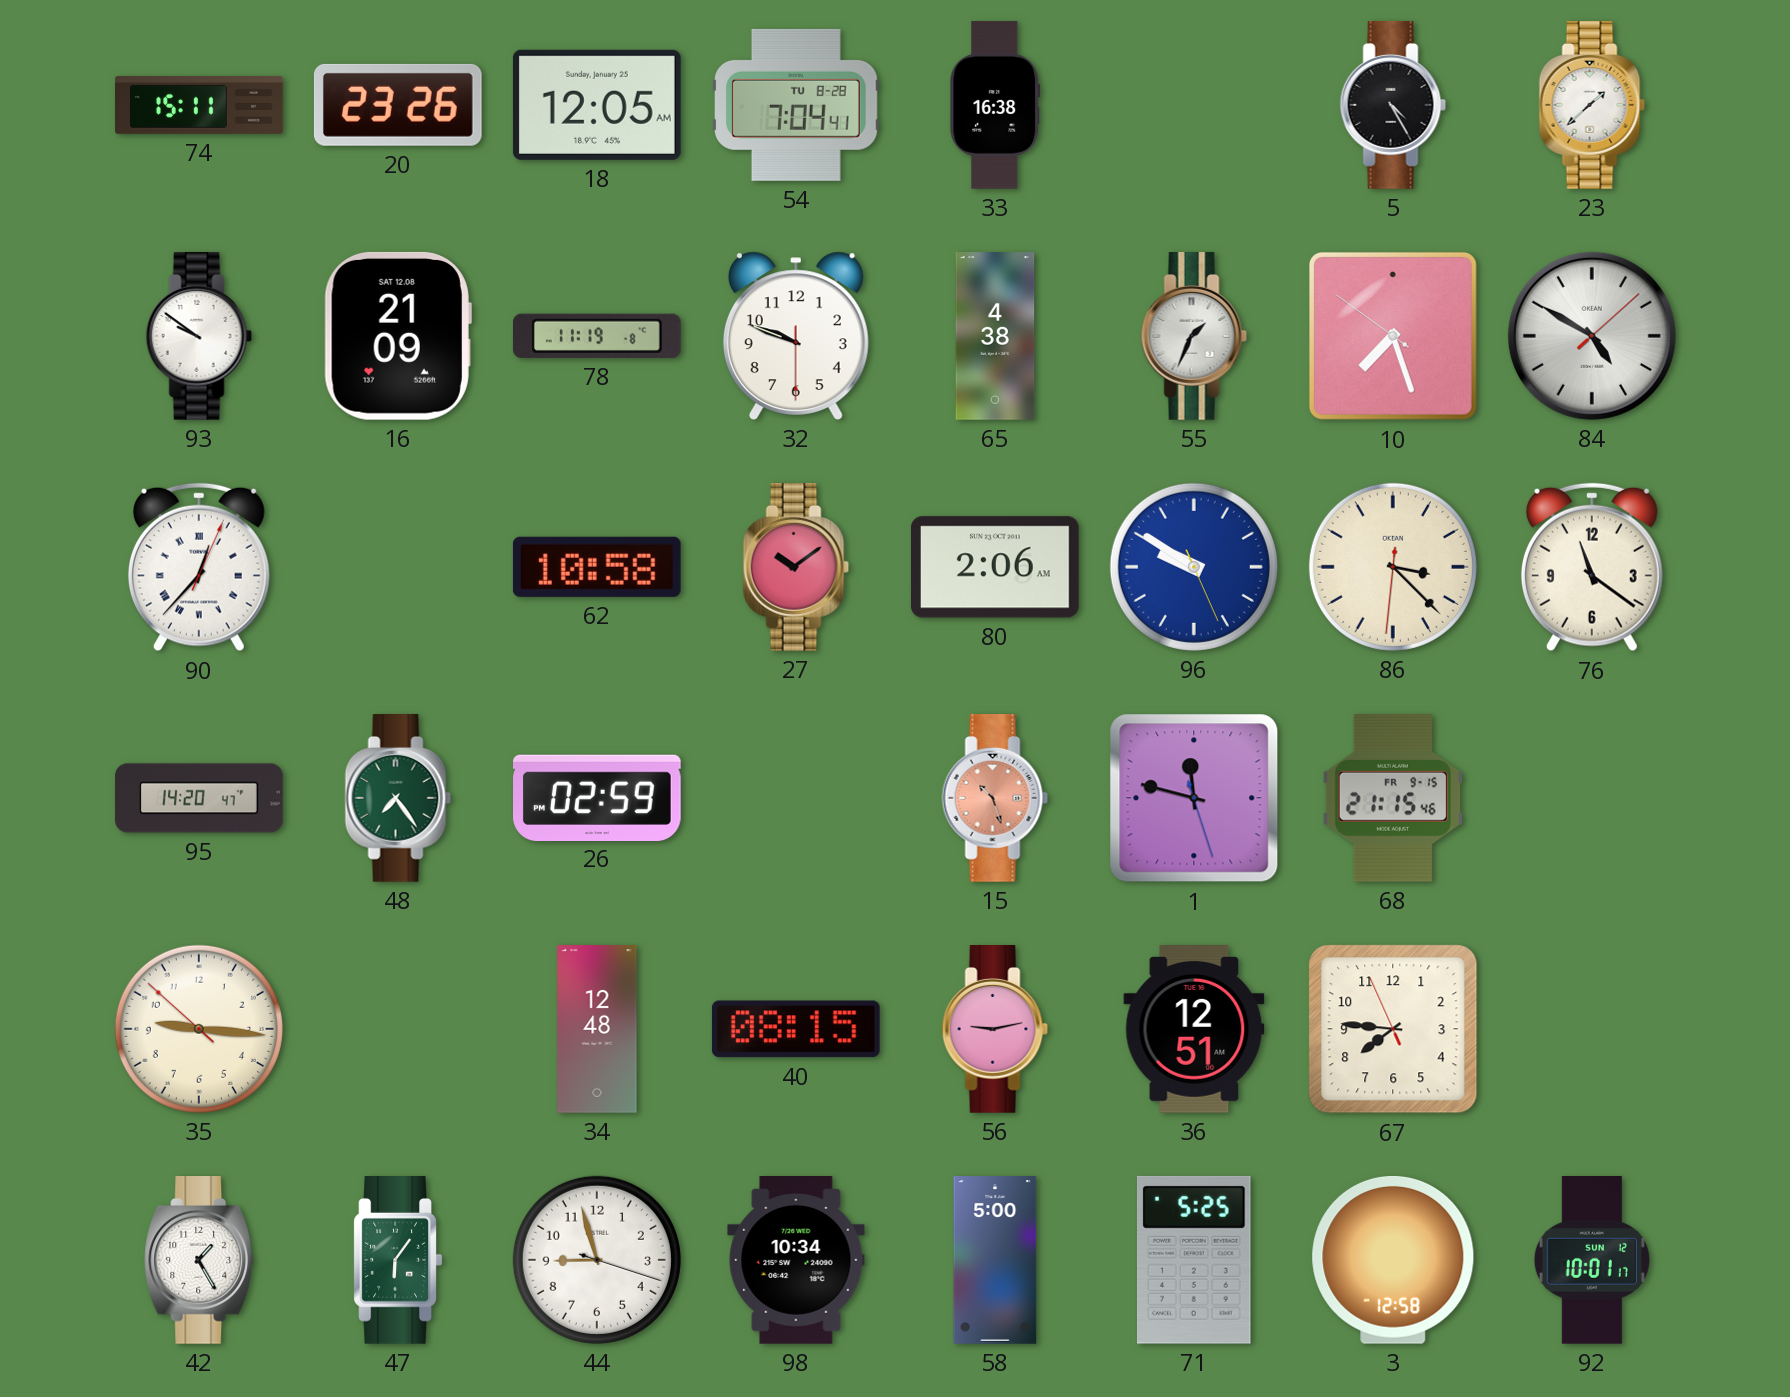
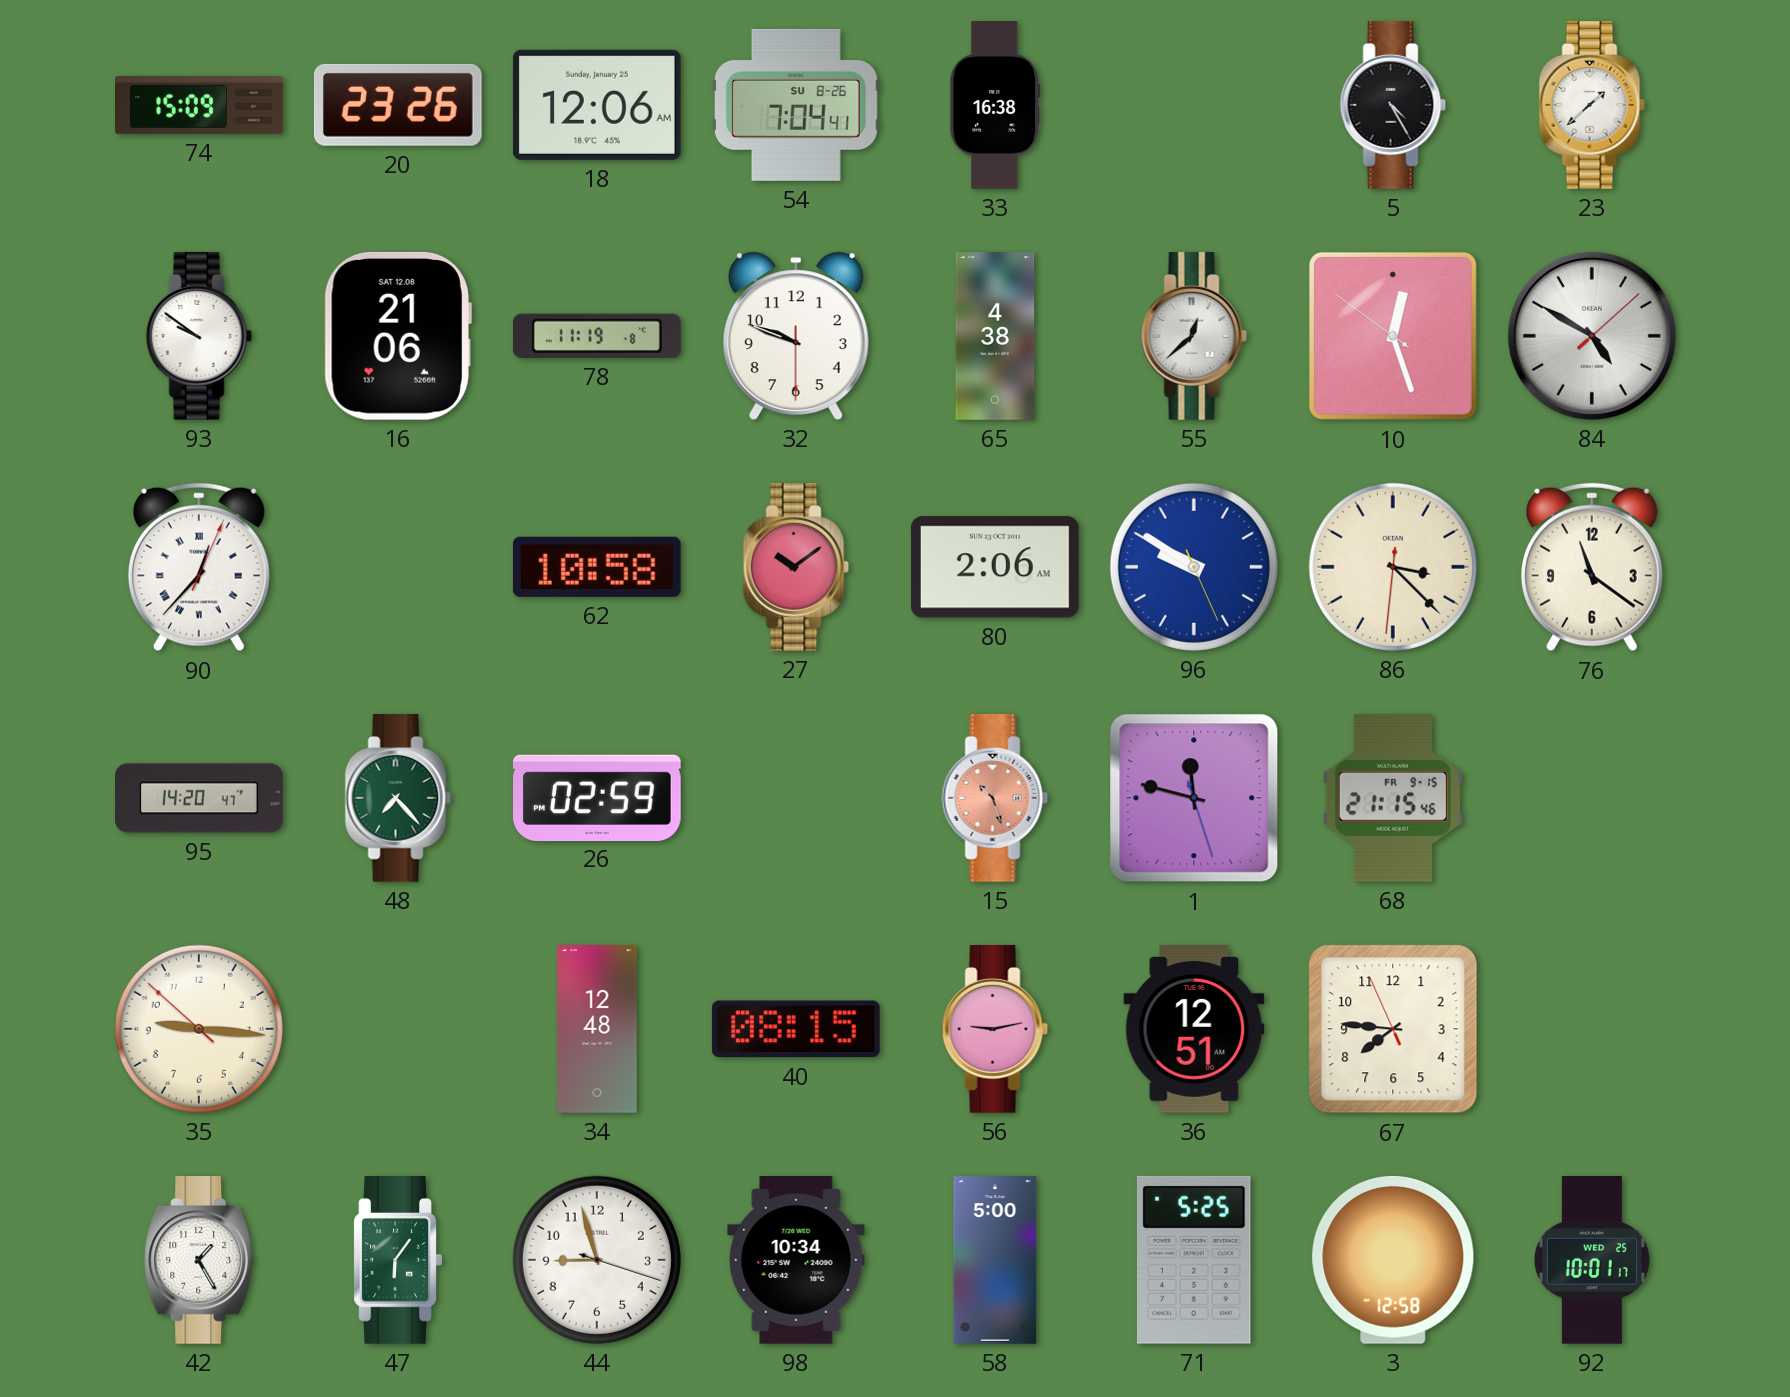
74: 15:11 -> 15:09
18: 12:05 -> 12:06
54 date: TU 8-28 -> SU 8-26
16: 21:09 -> 21:06
55: 1:34 -> 12:38
10: 7:26 -> 12:26
48: 7:24 -> 7:23
92 date: SUN 12 -> WED 25
